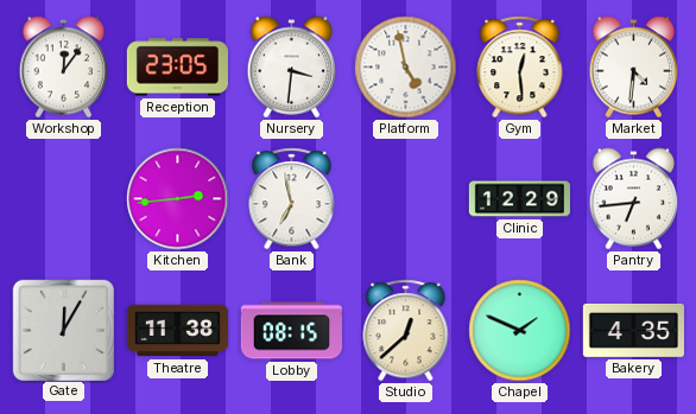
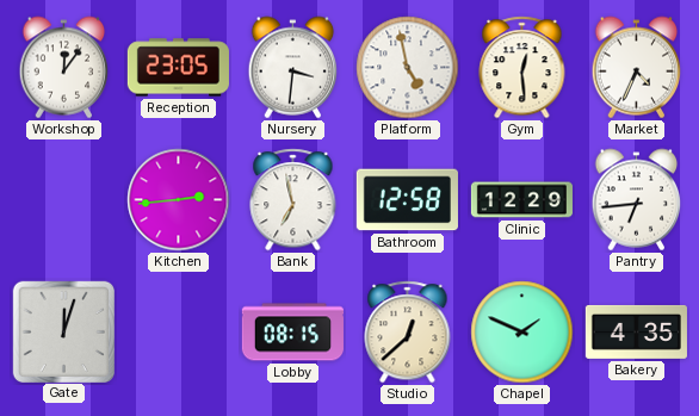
Market: 4:31 -> 4:34
Bathroom: none -> 12:58
Gate: 12:05 -> 12:03
Theatre: 11:38 -> none
